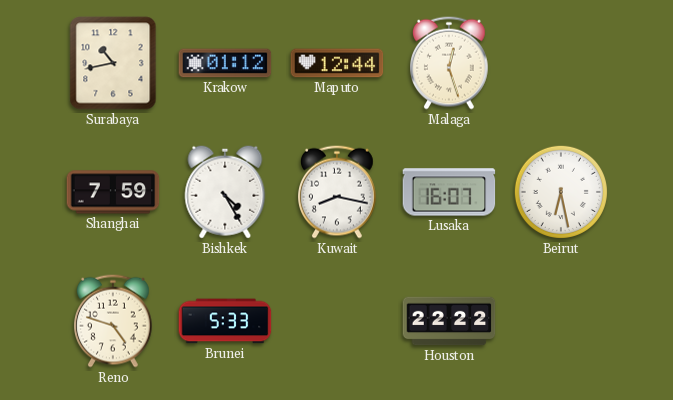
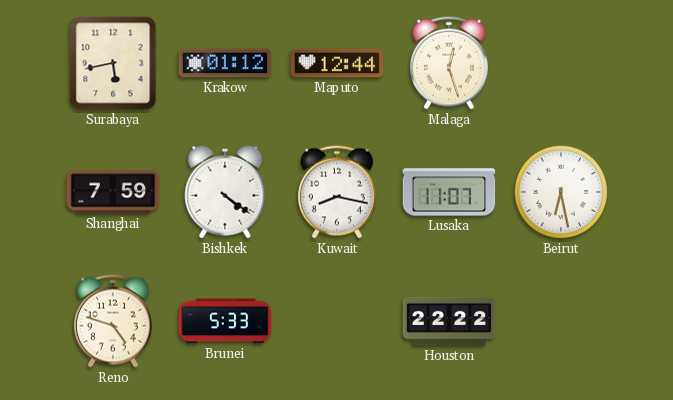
Surabaya: 10:43 -> 5:43
Bishkek: 4:25 -> 4:21
Lusaka: 16:07 -> 11:07
